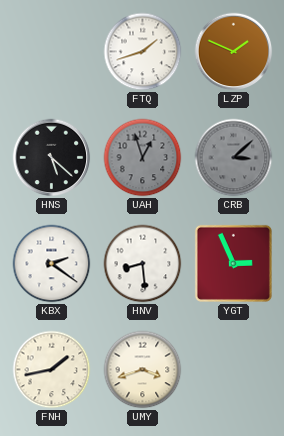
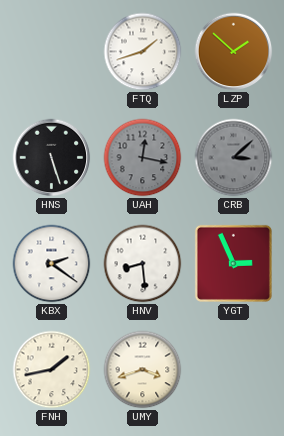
LZP: 1:49 -> 1:52
HNS: 5:22 -> 5:27
UAH: 12:57 -> 12:17
